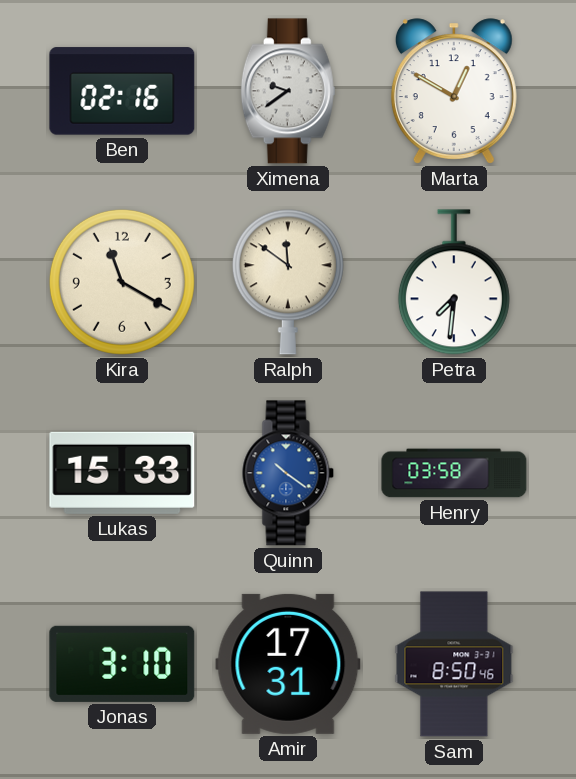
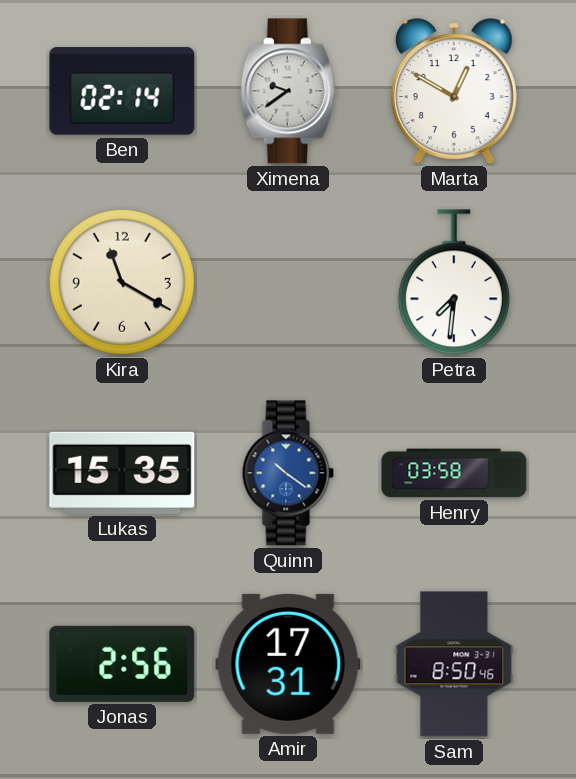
Ben: 02:16 -> 02:14
Ralph: 11:51 -> none
Lukas: 15:33 -> 15:35
Jonas: 3:10 -> 2:56
